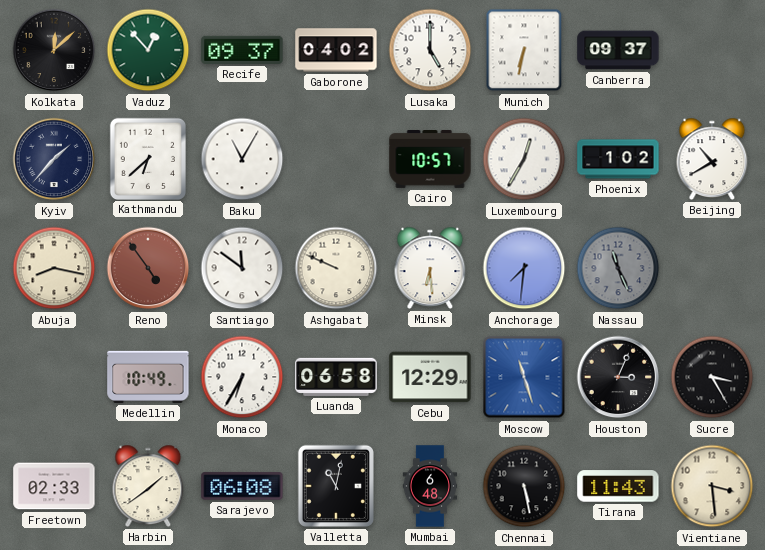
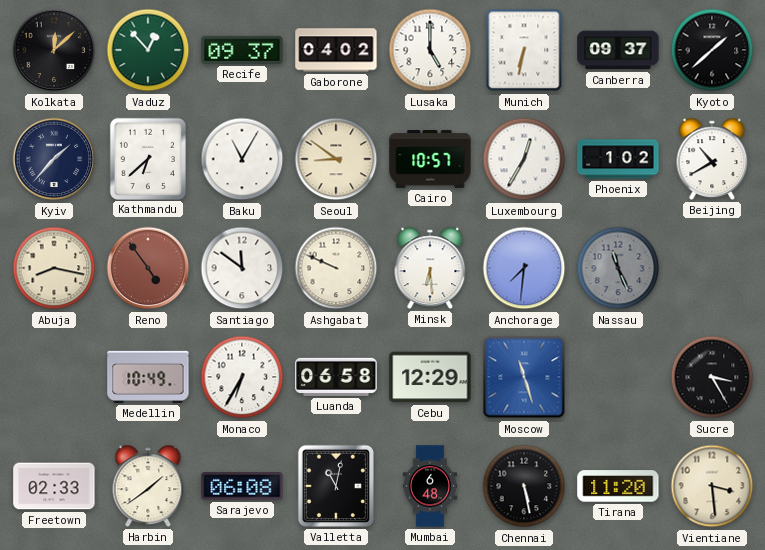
Kyoto: none -> 1:38
Seoul: none -> 8:51
Houston: 3:04 -> none
Tirana: 11:43 -> 11:20
